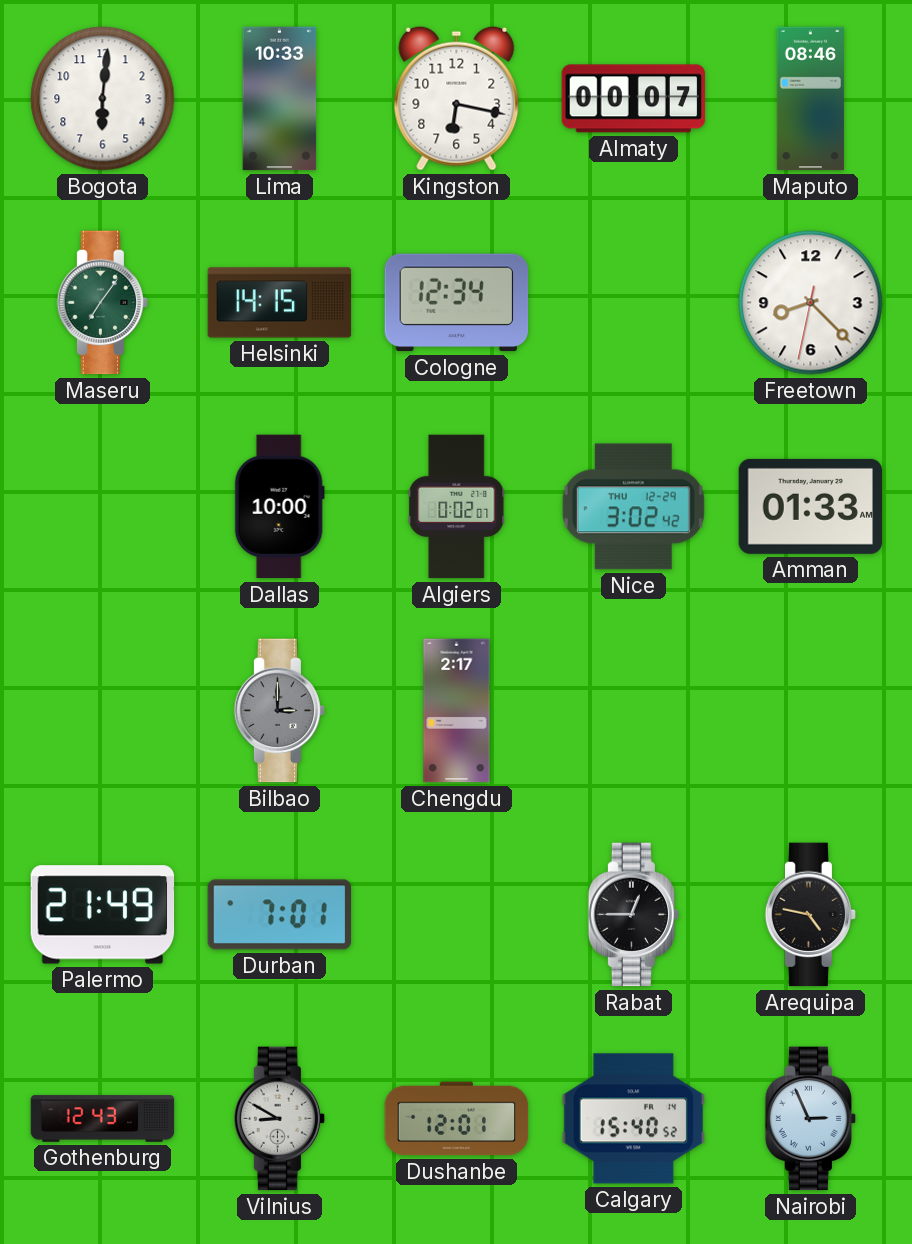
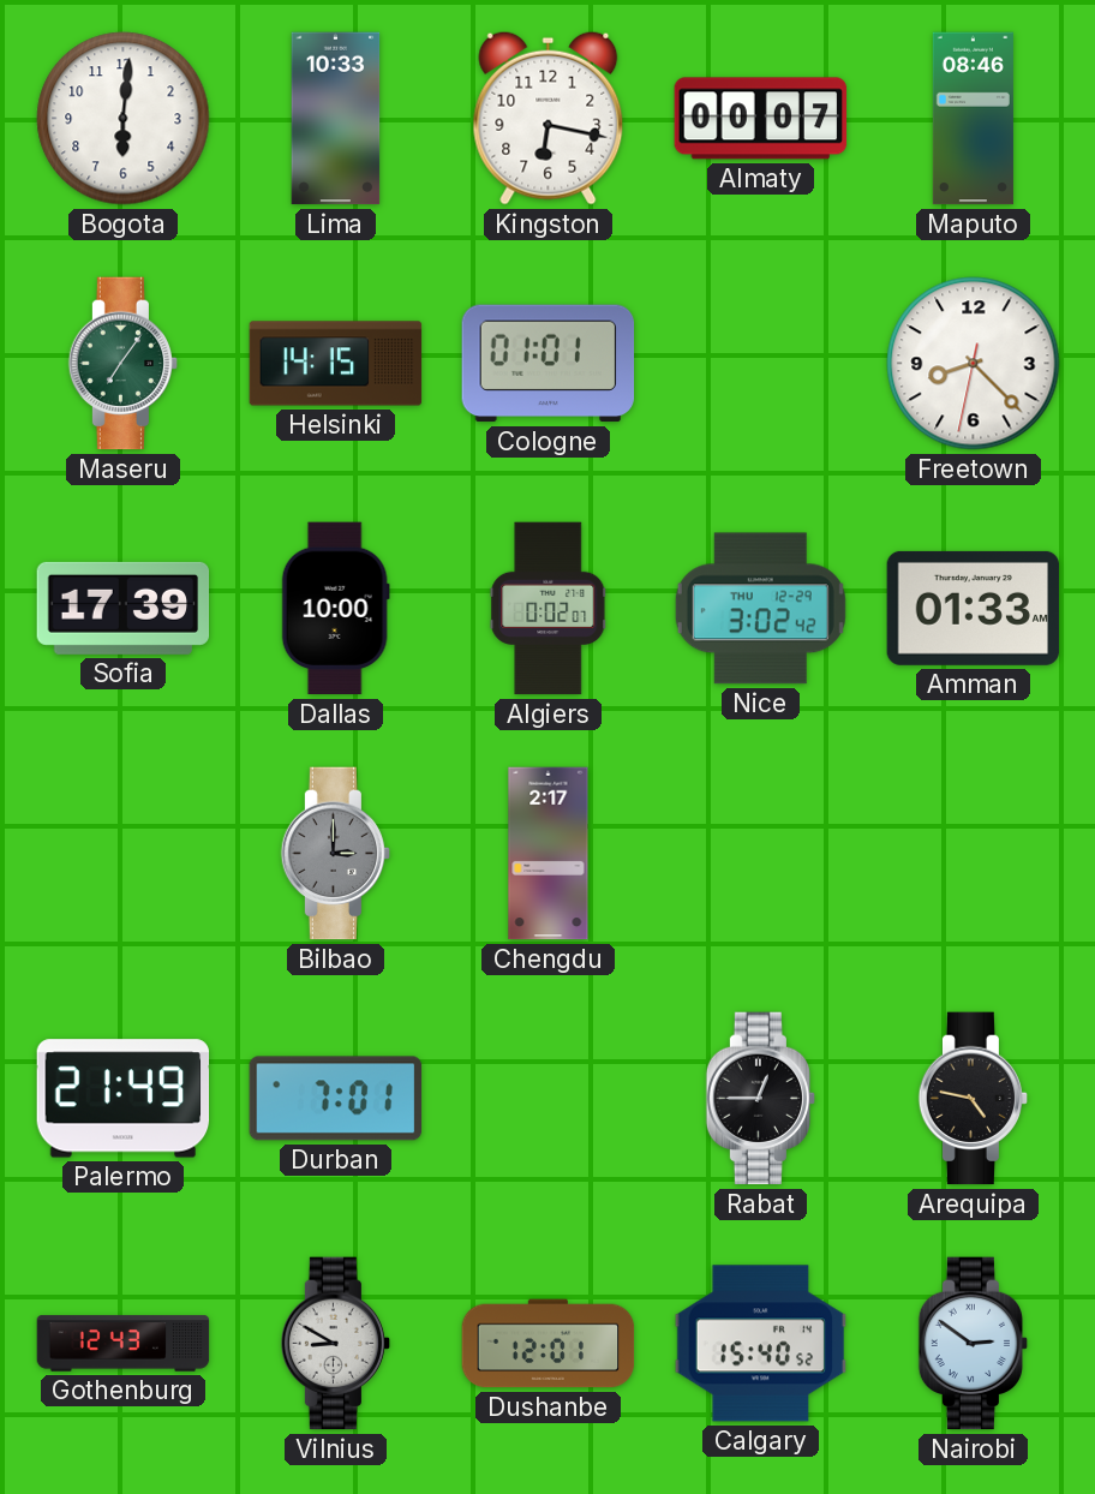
Cologne: 12:34 -> 01:01
Sofia: none -> 17:39
Nairobi: 2:56 -> 2:51
